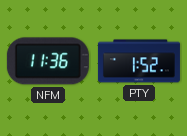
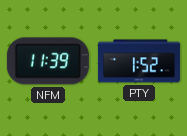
NFM: 11:36 -> 11:39
